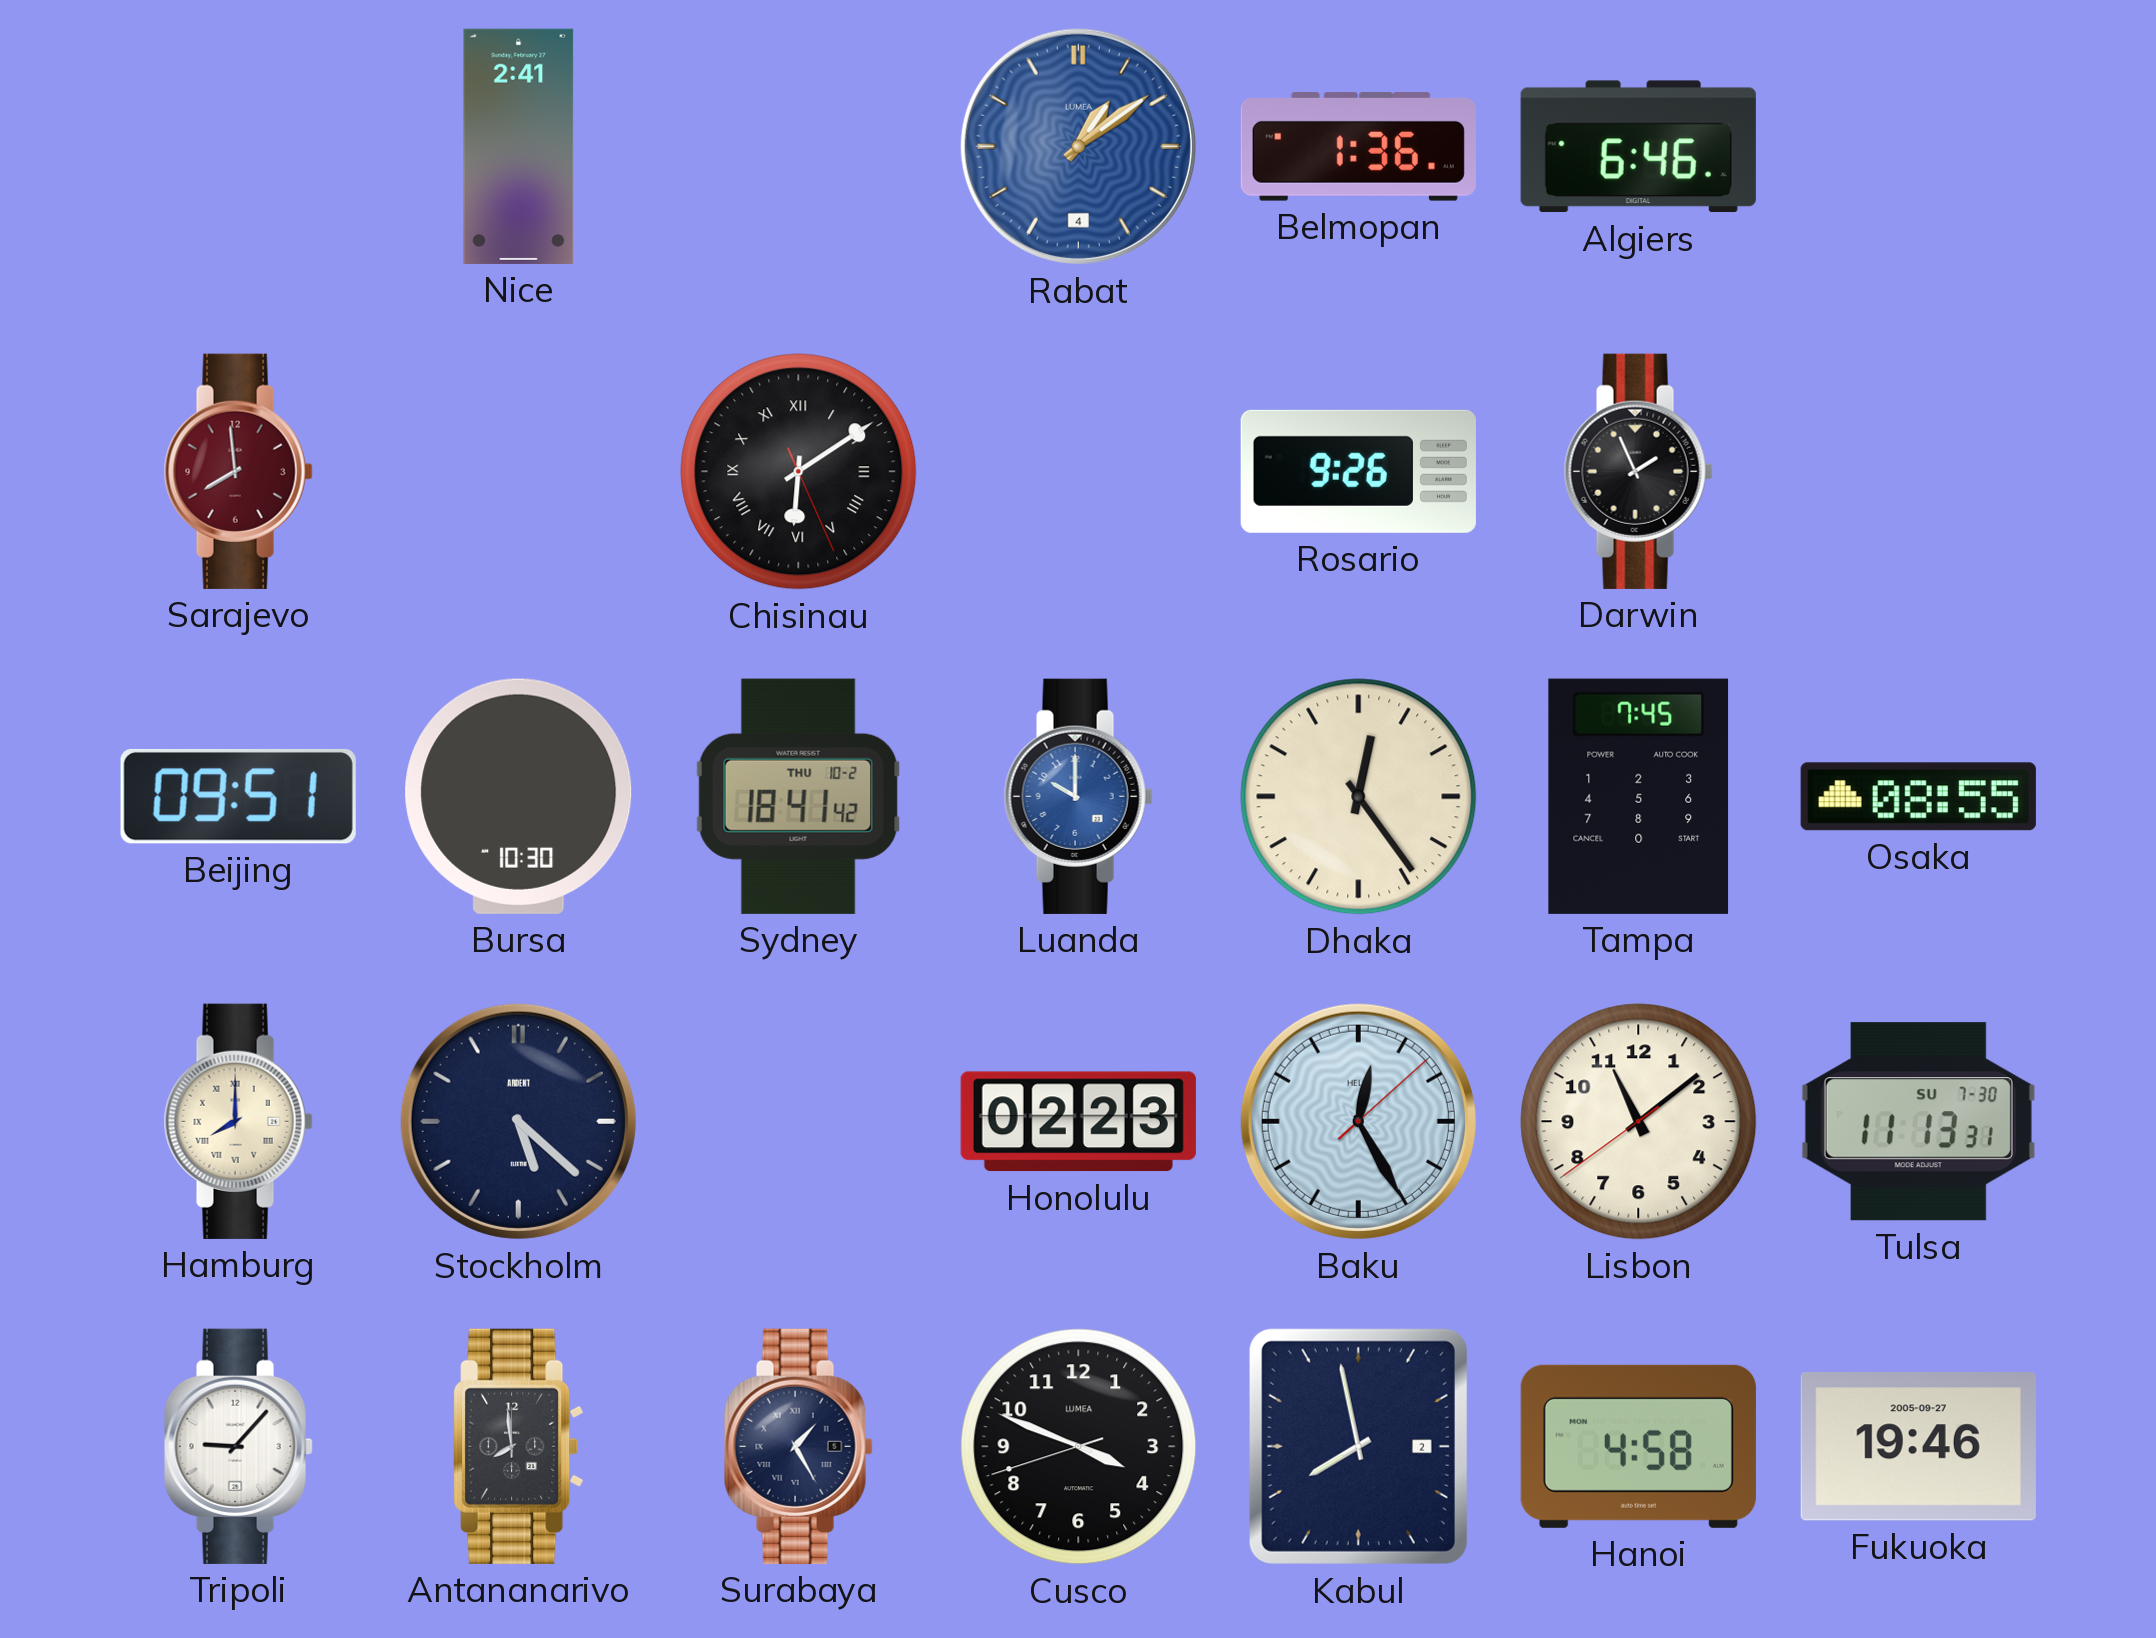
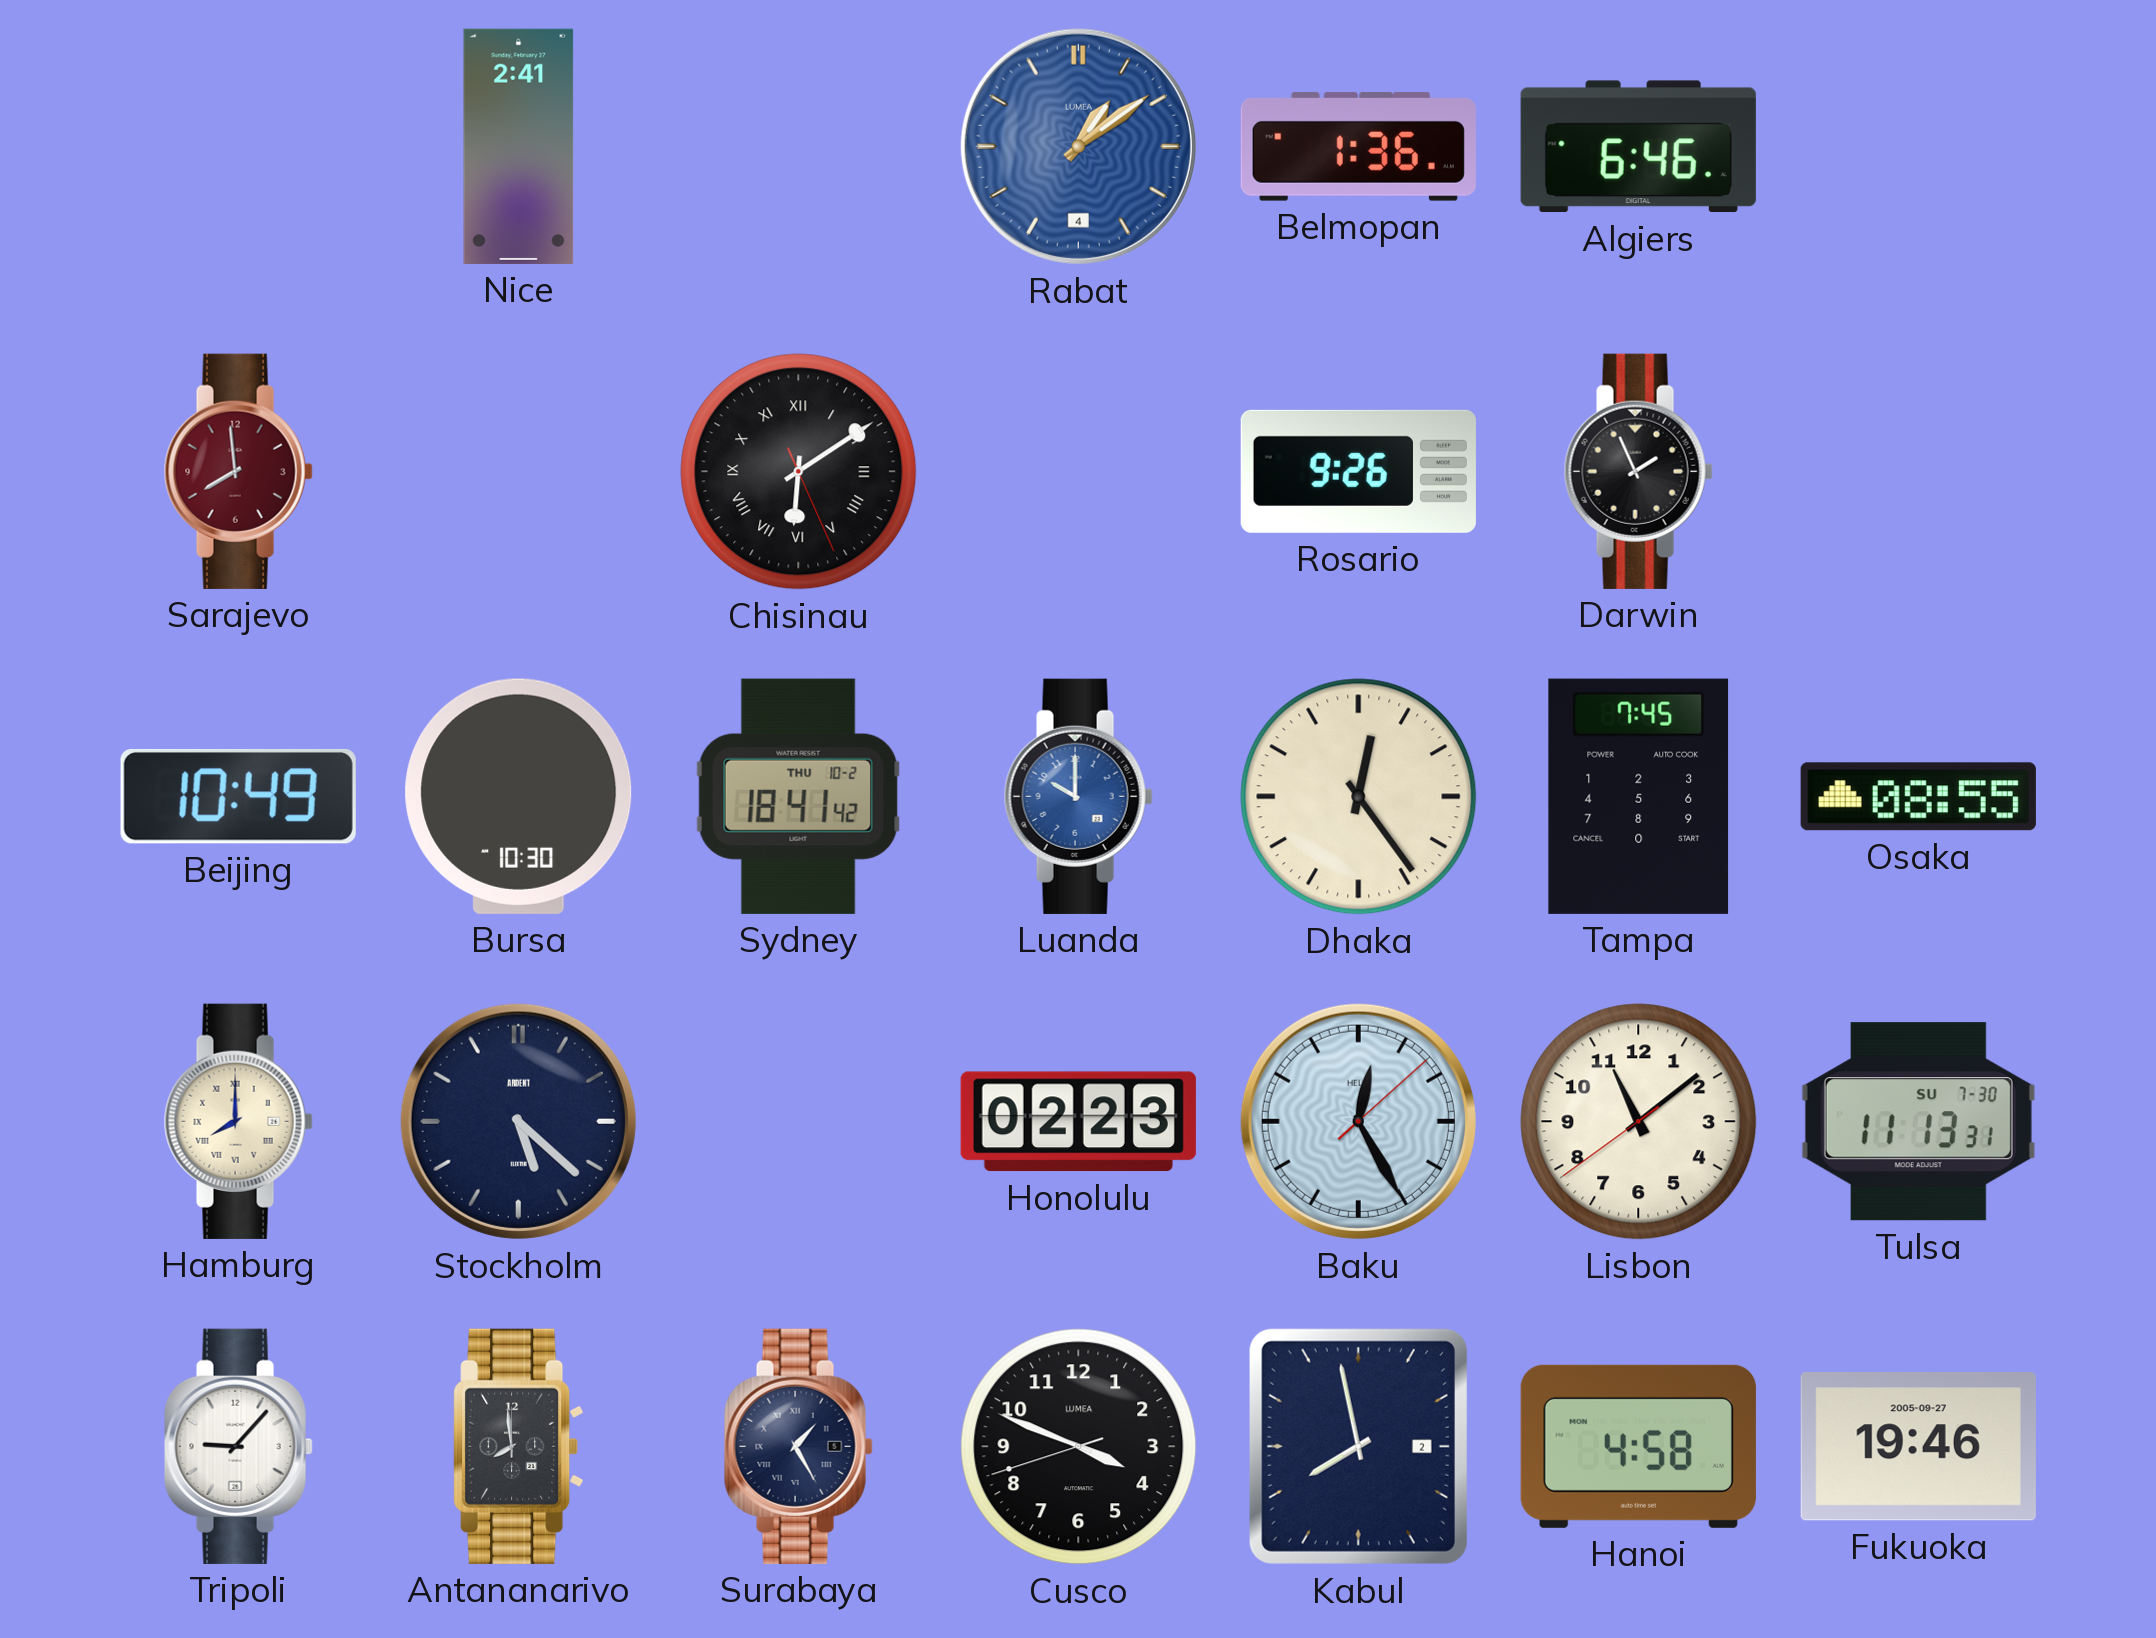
Beijing: 09:51 -> 10:49
